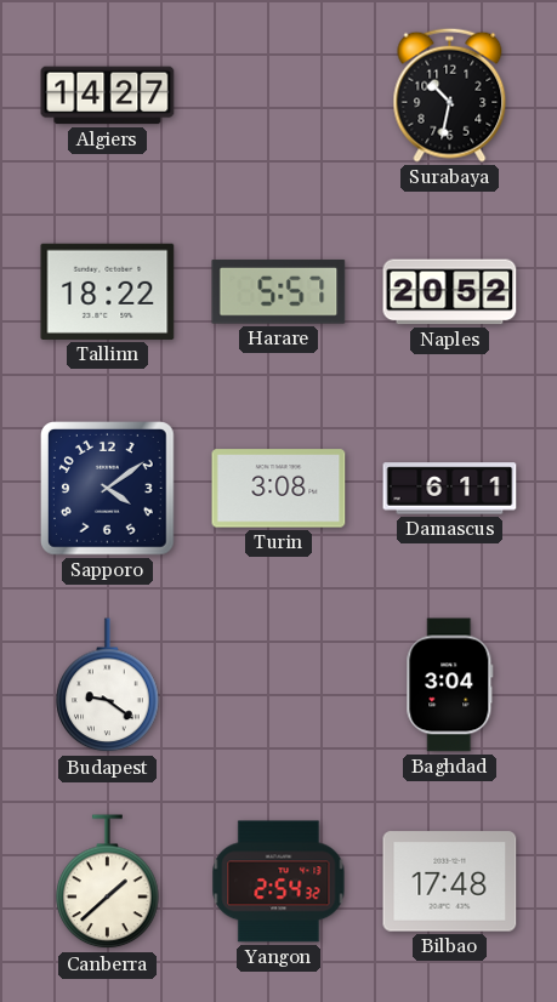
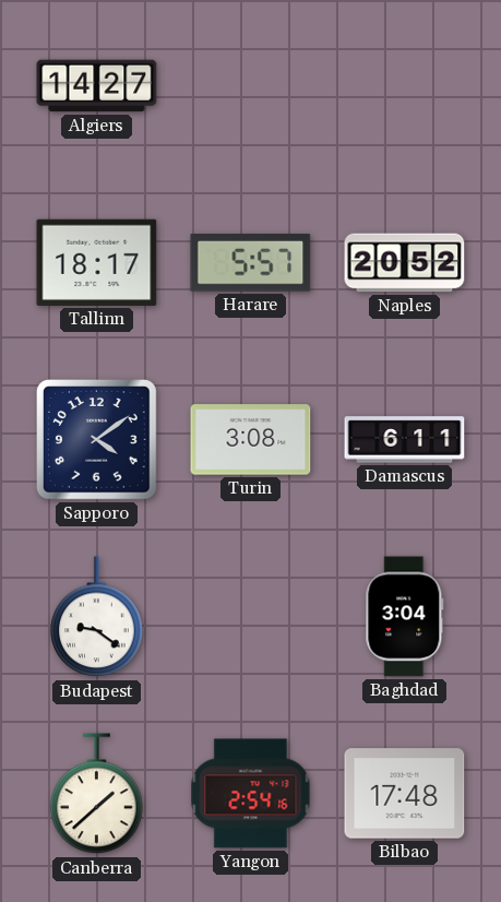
Surabaya: 10:32 -> none
Tallinn: 18:22 -> 18:17
Yangon: 2:54:32 -> 2:54:16
